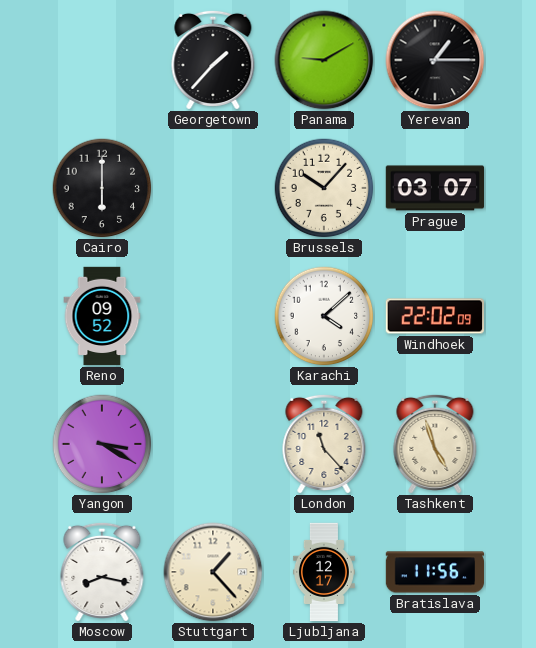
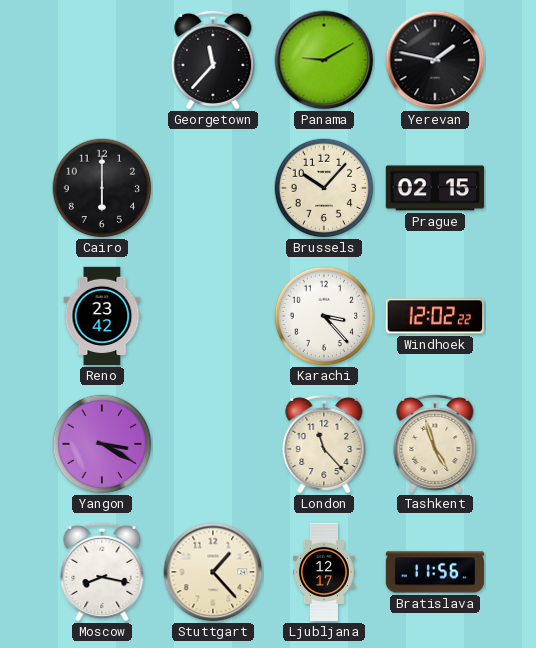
Georgetown: 1:37 -> 11:37
Yerevan: 1:15 -> 1:47
Prague: 03:07 -> 02:15
Reno: 09:52 -> 23:42
Karachi: 4:08 -> 3:23
Windhoek: 22:02 -> 12:02
